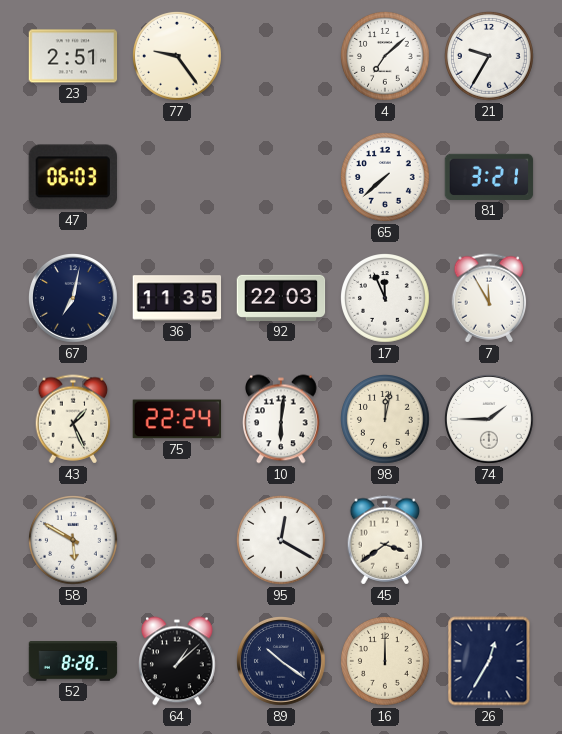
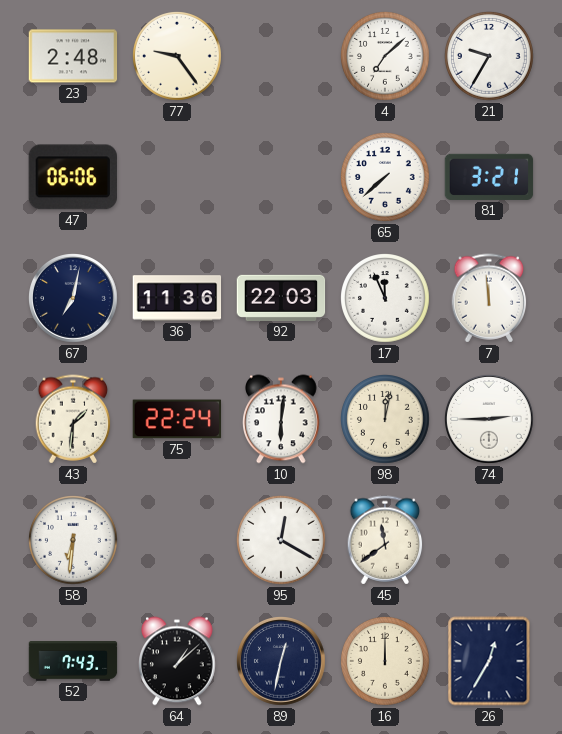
23: 2:51 -> 2:48
47: 06:03 -> 06:06
36: 11:35 -> 11:36
7: 11:55 -> 11:59
43: 1:26 -> 1:31
74: 1:45 -> 2:45
58: 5:50 -> 6:31
45: 3:39 -> 11:39
52: 8:28 -> 7:43
89: 10:21 -> 12:32
